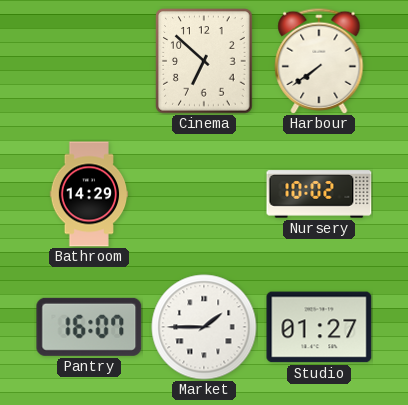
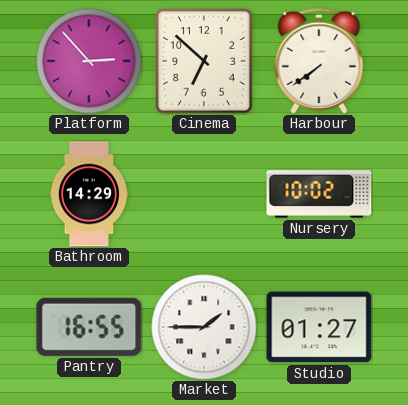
Platform: none -> 2:53
Pantry: 16:07 -> 16:55
